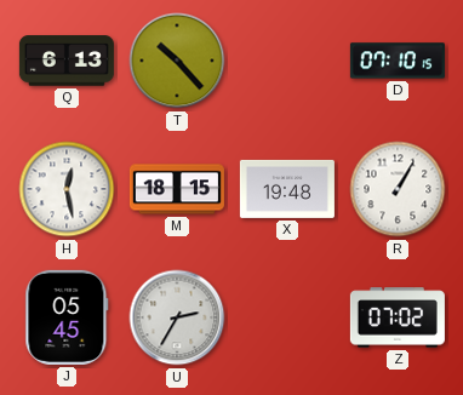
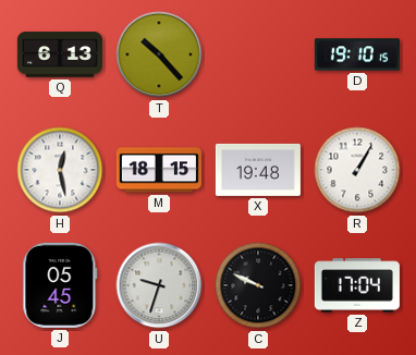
D: 07:10 -> 19:10
U: 2:35 -> 9:33
C: none -> 9:49
Z: 07:02 -> 17:04
